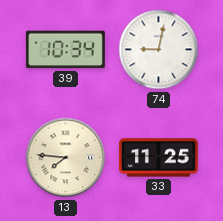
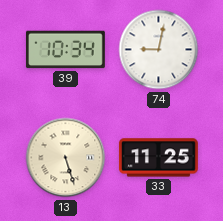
13: 7:46 -> 5:27
